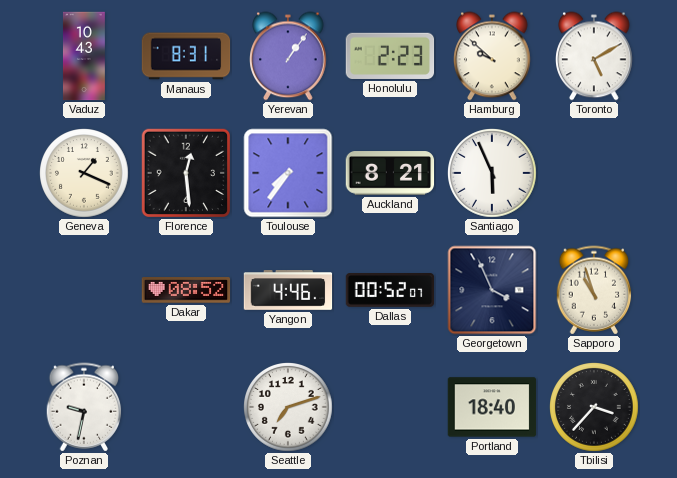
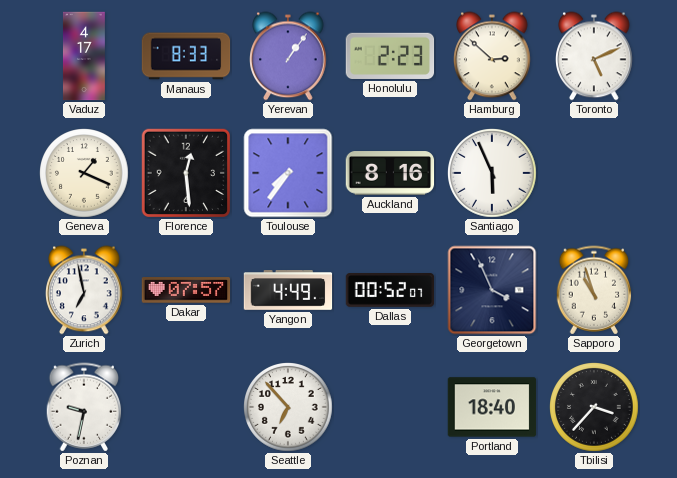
Vaduz: 10:43 -> 4:17
Manaus: 8:31 -> 8:33
Hamburg: 9:52 -> 2:52
Toronto: 5:10 -> 5:11
Auckland: 8:21 -> 8:16
Zurich: none -> 6:58
Dakar: 08:52 -> 07:57
Yangon: 4:46 -> 4:49
Seattle: 7:12 -> 6:53
